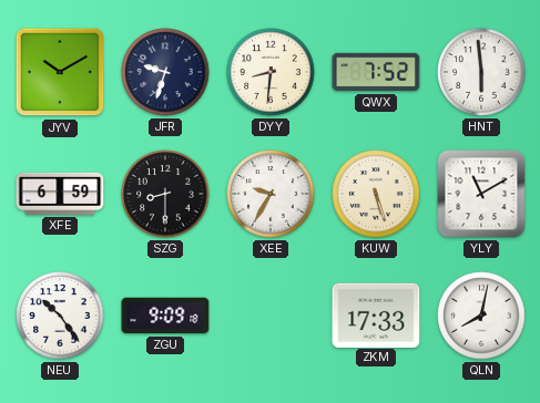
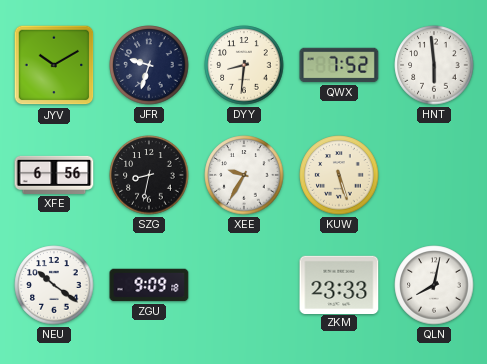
XFE: 6:59 -> 6:56
SZG: 8:30 -> 8:32
YLY: 11:10 -> none
NEU: 10:24 -> 10:21
ZKM: 17:33 -> 23:33
